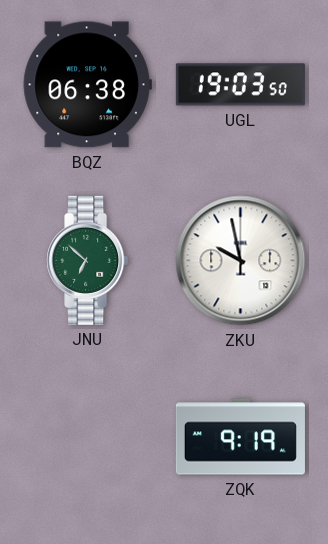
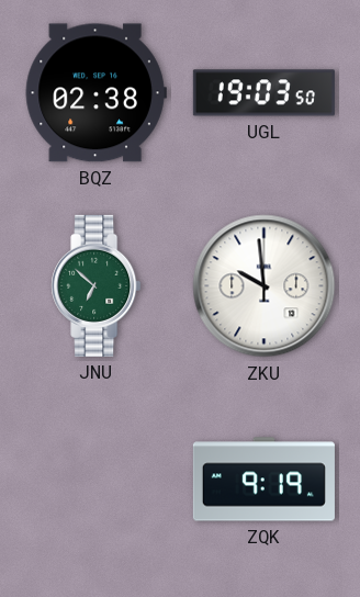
BQZ: 06:38 -> 02:38
ZKU: 9:58 -> 9:59
